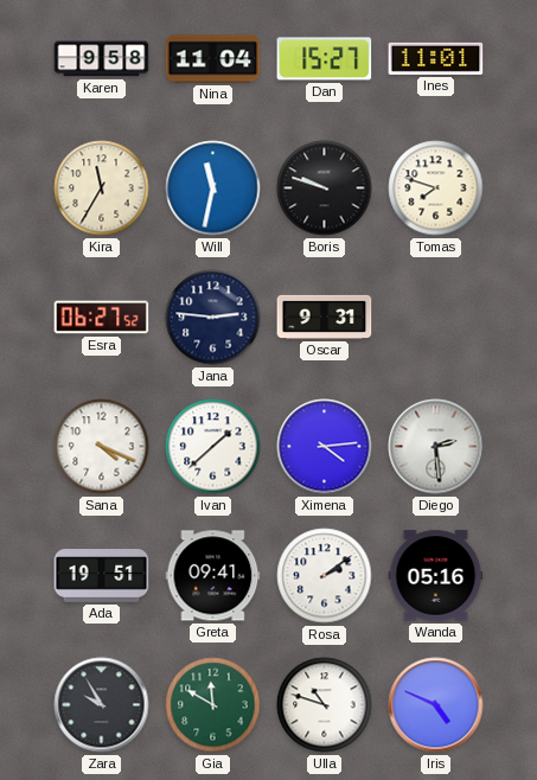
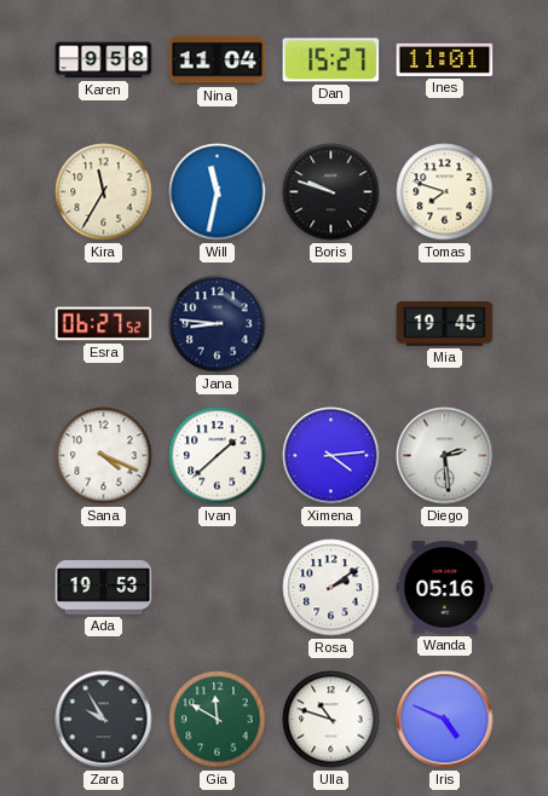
Jana: 2:46 -> 8:46
Oscar: 9:31 -> none
Mia: none -> 19:45
Ada: 19:51 -> 19:53
Greta: 09:41 -> none
